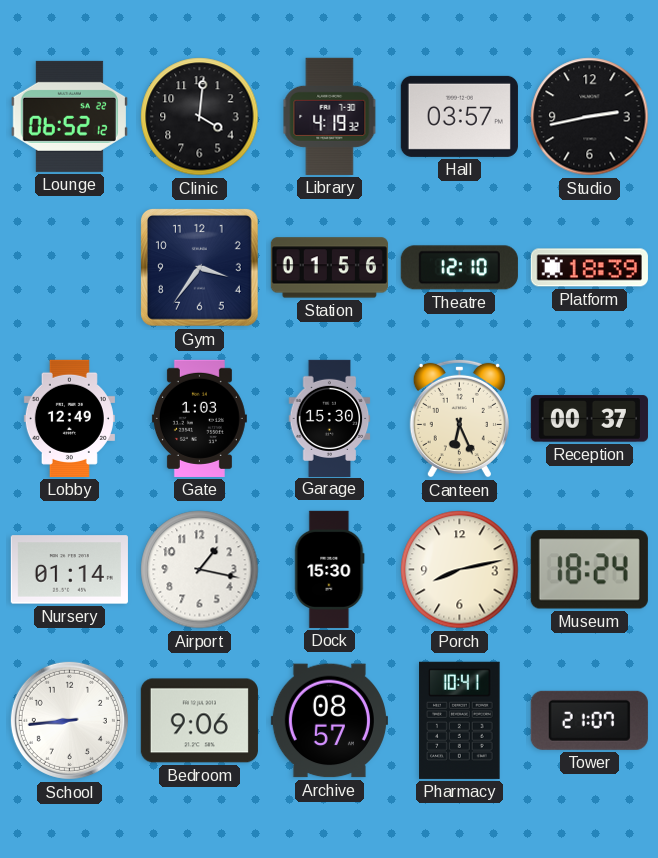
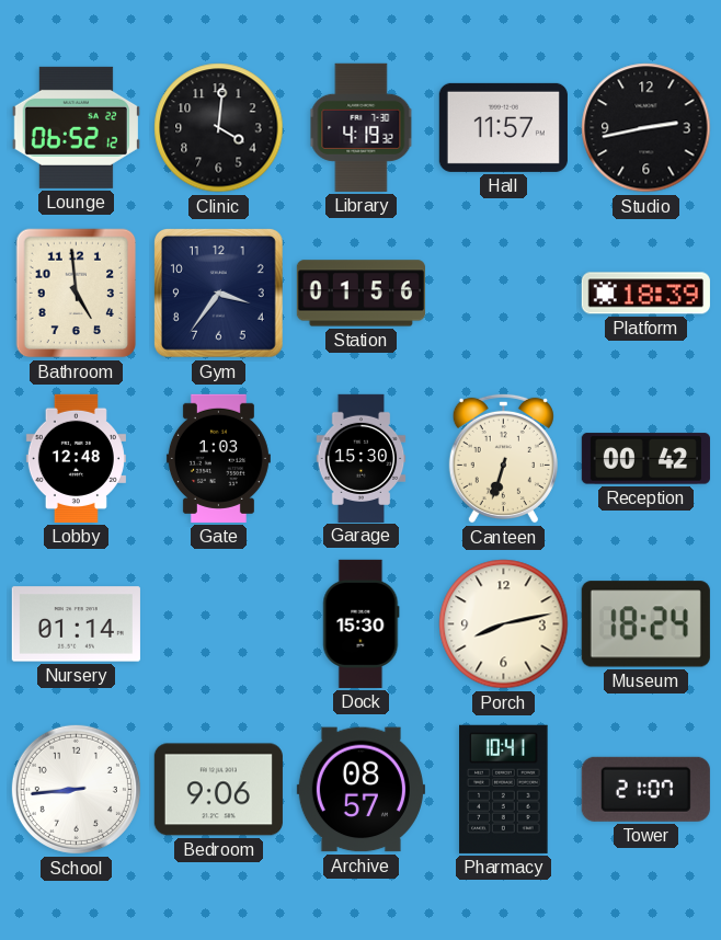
Hall: 03:57 -> 11:57
Bathroom: none -> 4:59
Theatre: 12:10 -> none
Lobby: 12:49 -> 12:48
Canteen: 6:26 -> 6:33
Reception: 00:37 -> 00:42
Airport: 1:17 -> none
